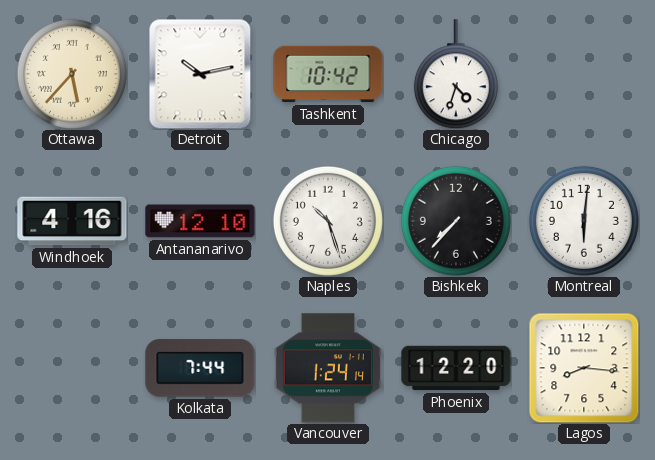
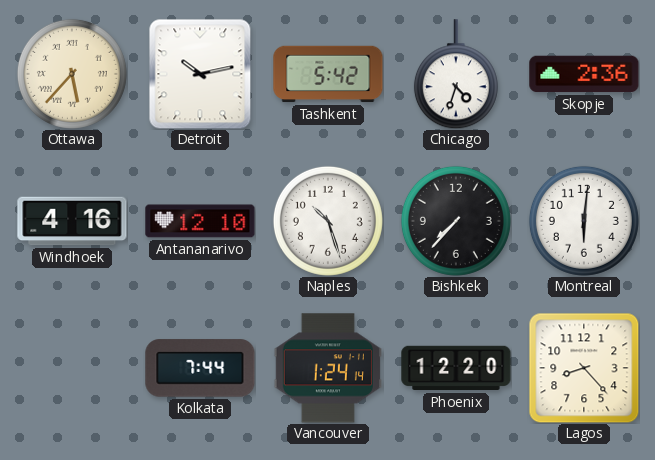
Tashkent: 10:42 -> 5:42
Skopje: none -> 2:36
Lagos: 8:16 -> 8:23
